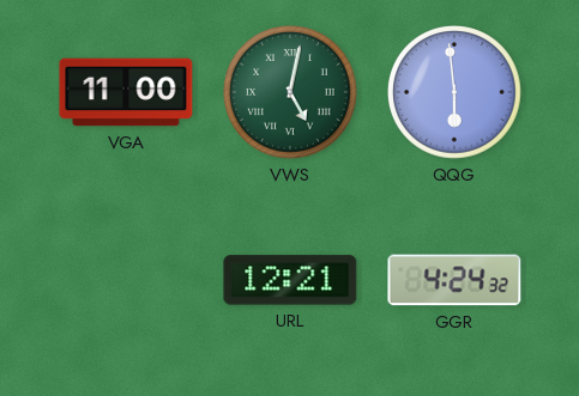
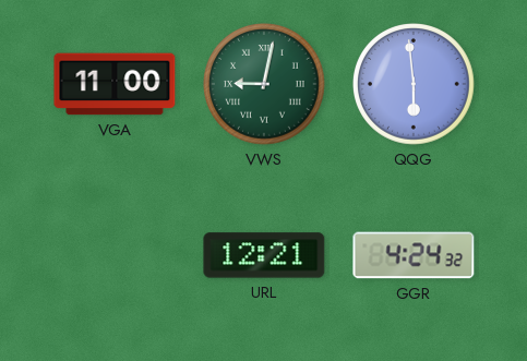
VWS: 5:02 -> 9:02
